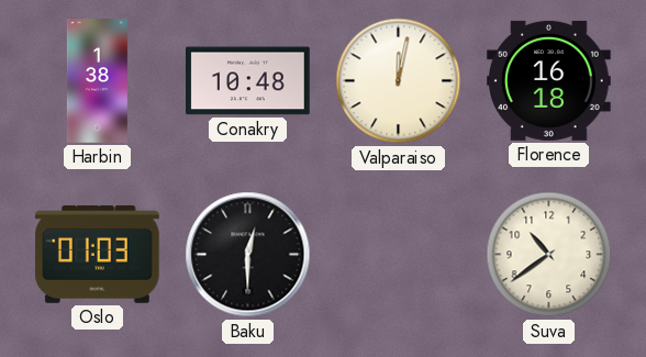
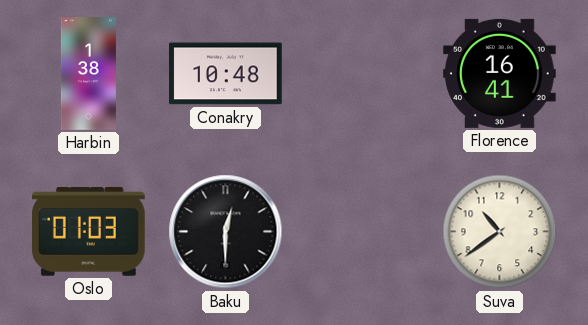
Valparaiso: 12:02 -> none
Florence: 16:18 -> 16:41
